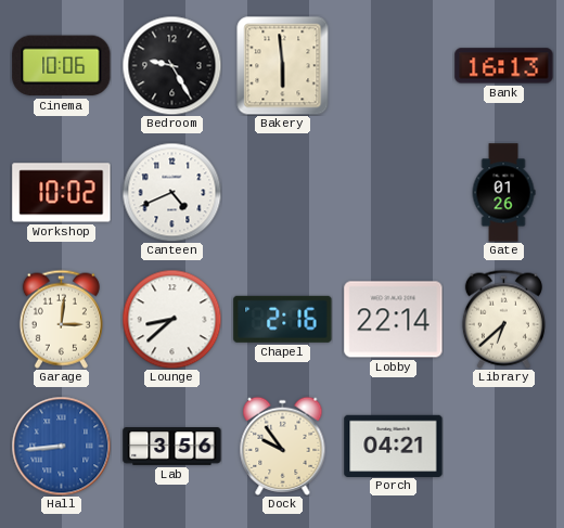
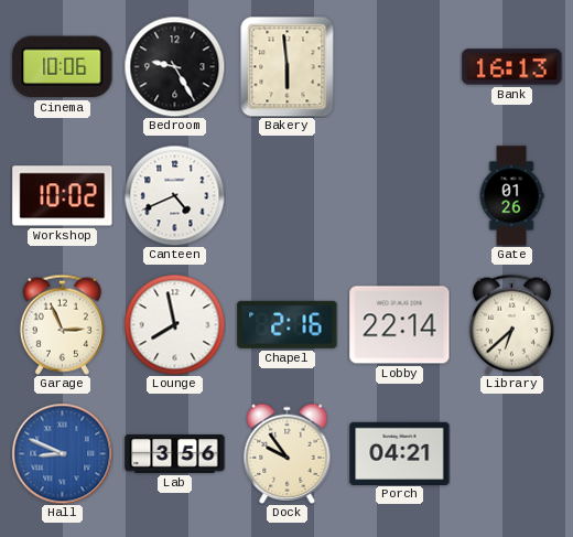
Garage: 3:01 -> 2:56
Lounge: 8:38 -> 7:58
Hall: 8:44 -> 8:49
